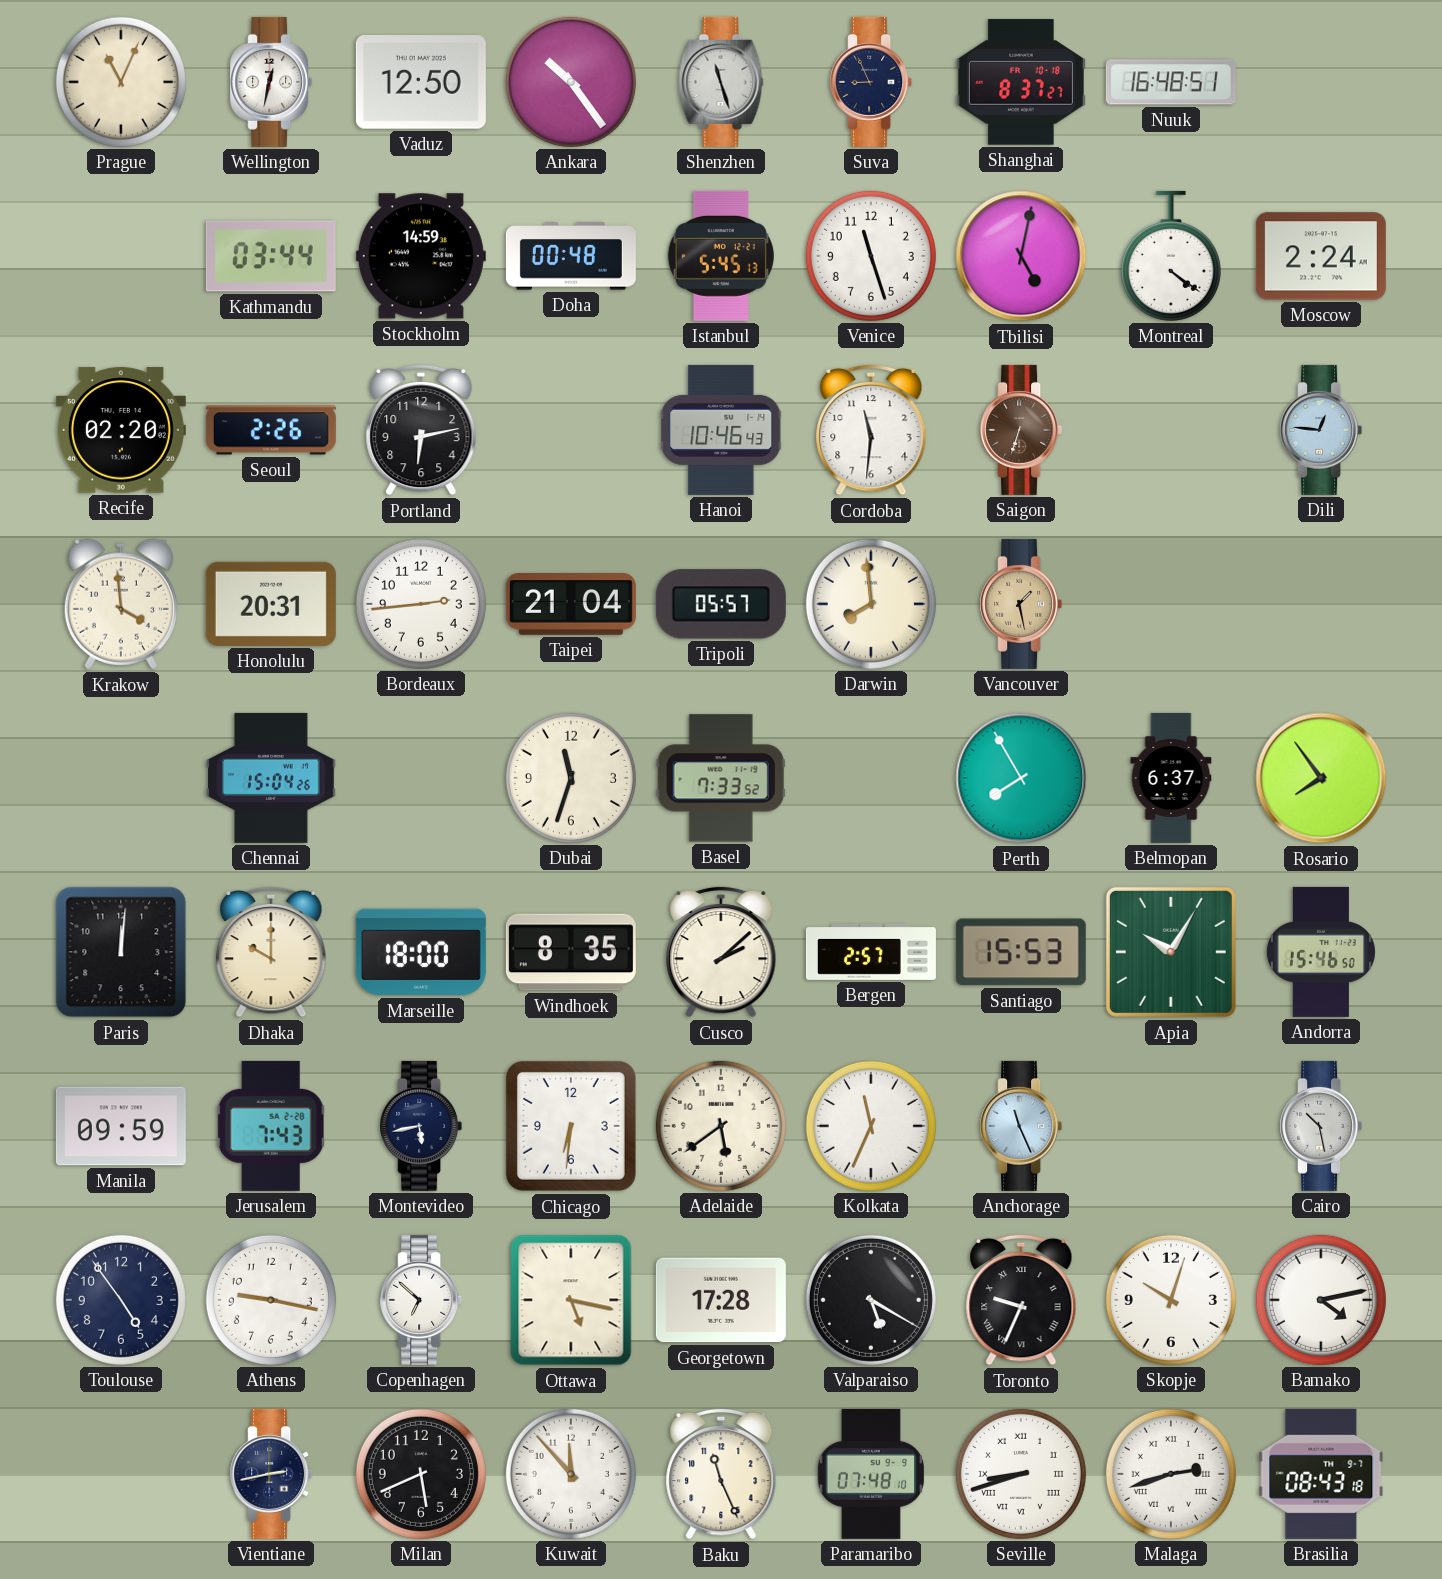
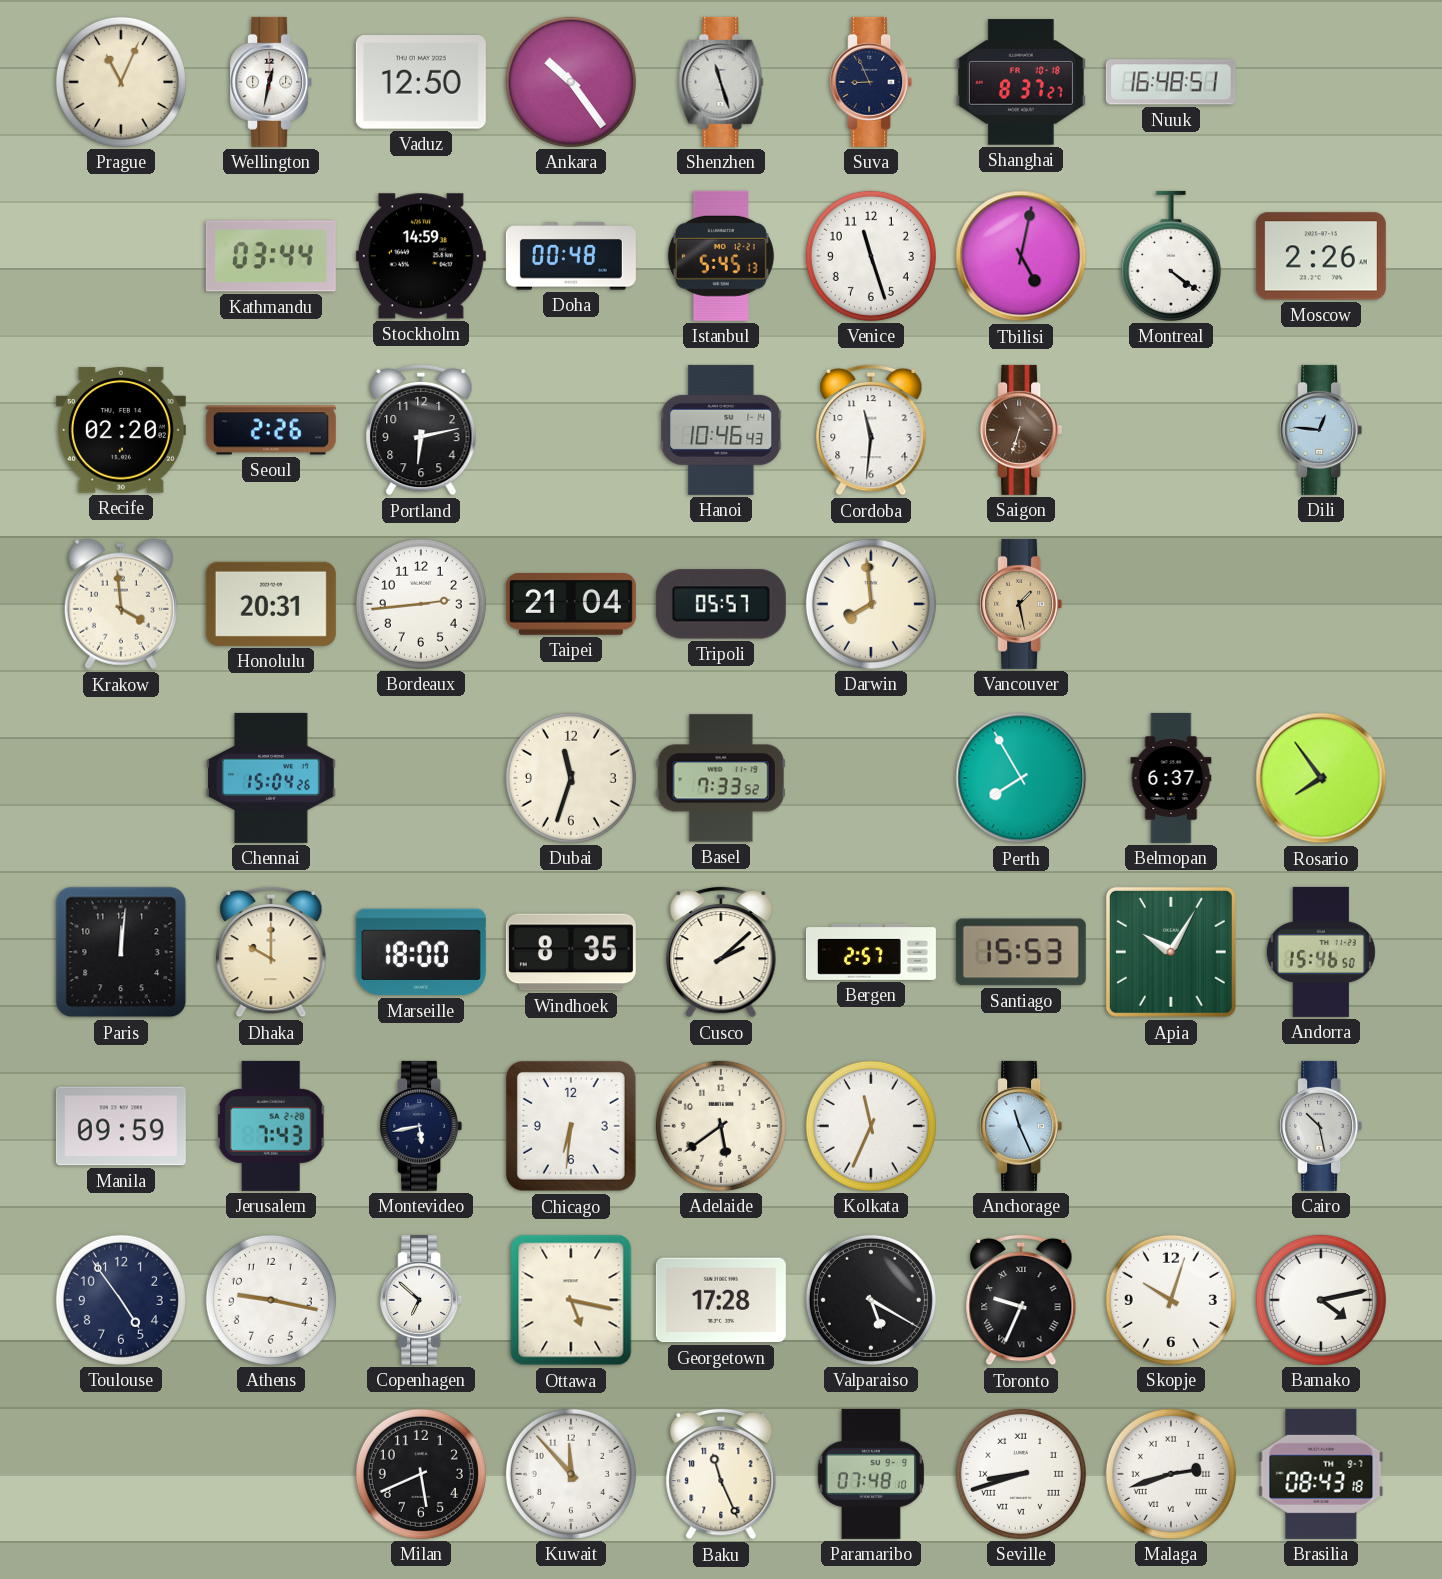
Moscow: 2:24 -> 2:26
Vientiane: 2:43 -> none
